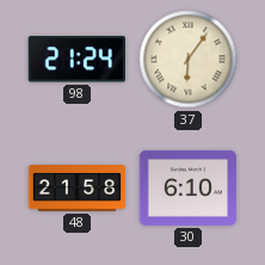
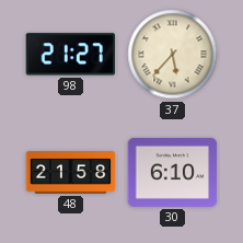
98: 21:24 -> 21:27
37: 6:06 -> 5:37
